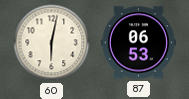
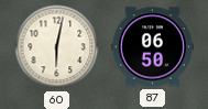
87: 06:53 -> 06:50
